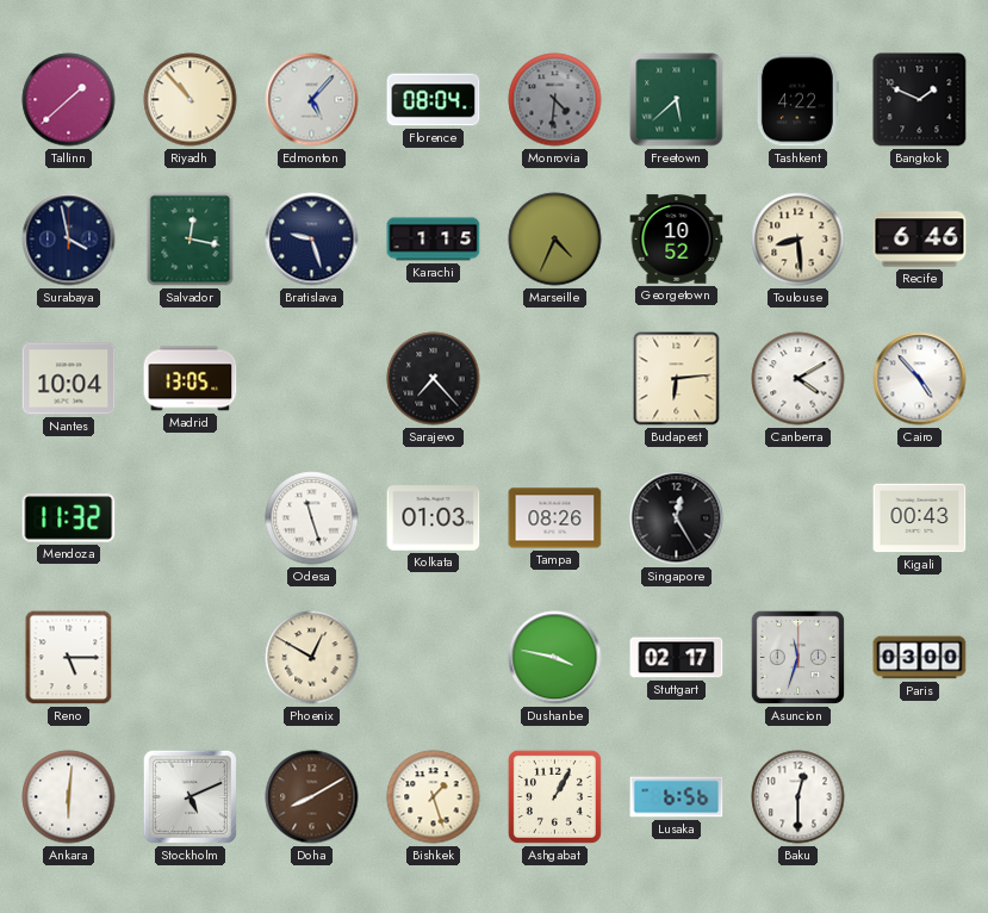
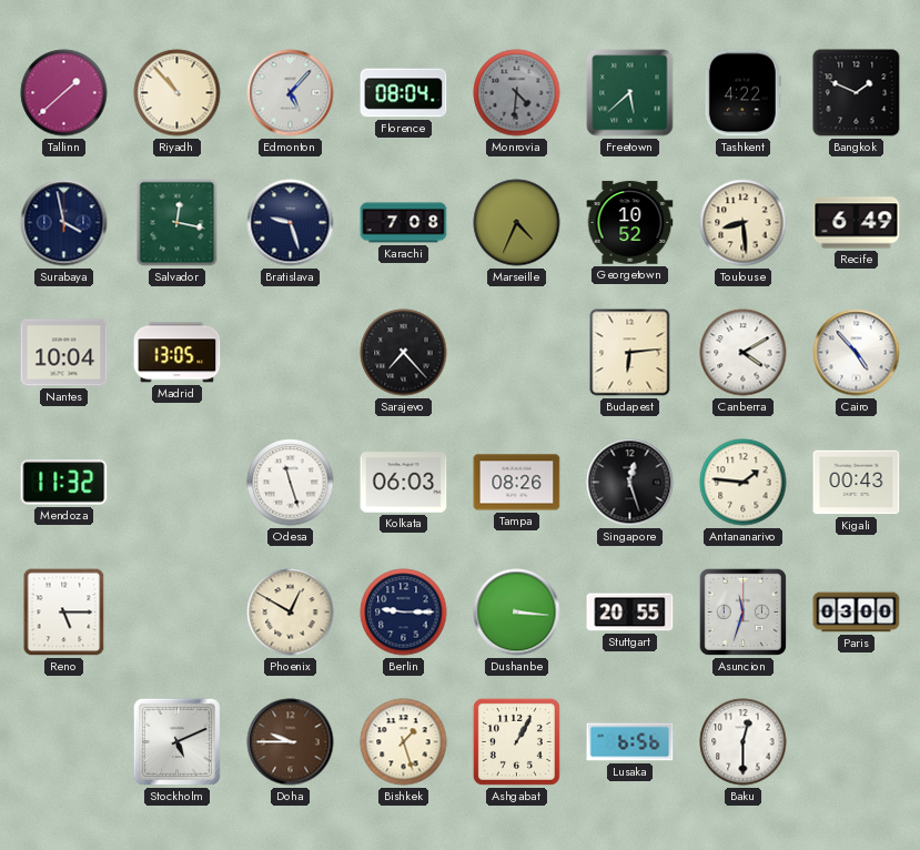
Karachi: 1:15 -> 7:08
Recife: 6:46 -> 6:49
Kolkata: 01:03 -> 06:03
Singapore: 12:25 -> 12:27
Antananarivo: none -> 1:46
Berlin: none -> 9:15
Dushanbe: 3:47 -> 3:16
Stuttgart: 02:17 -> 20:55
Ankara: 6:01 -> none
Doha: 8:10 -> 9:45
